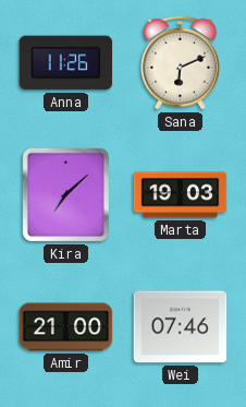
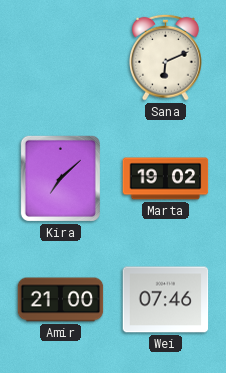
Anna: 11:26 -> none
Marta: 19:03 -> 19:02
